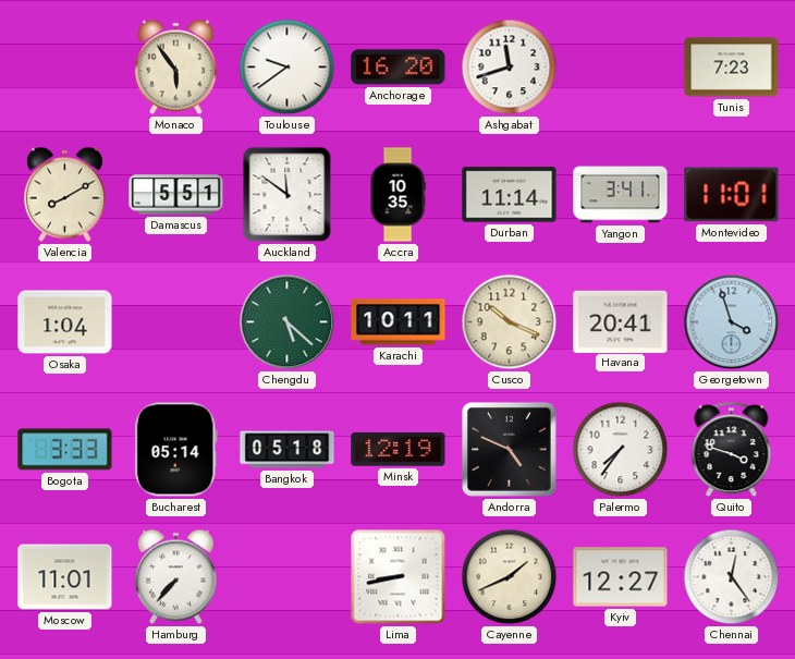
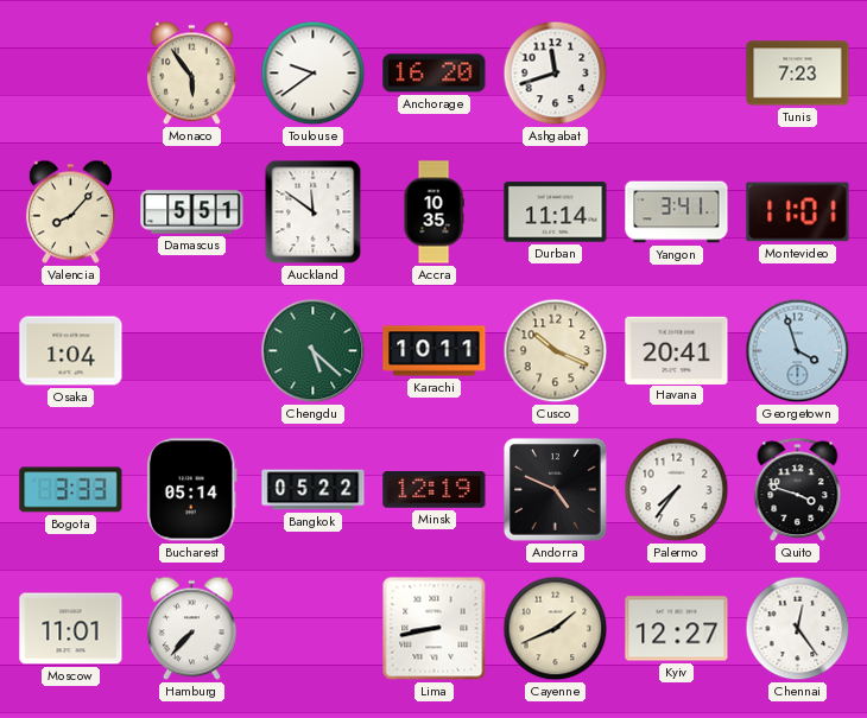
Valencia: 8:10 -> 8:07
Bangkok: 05:18 -> 05:22
